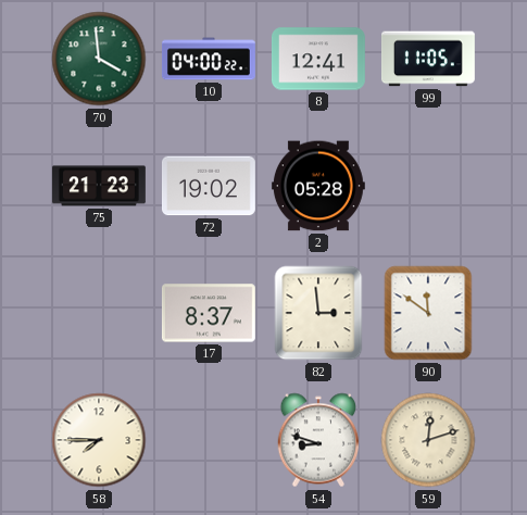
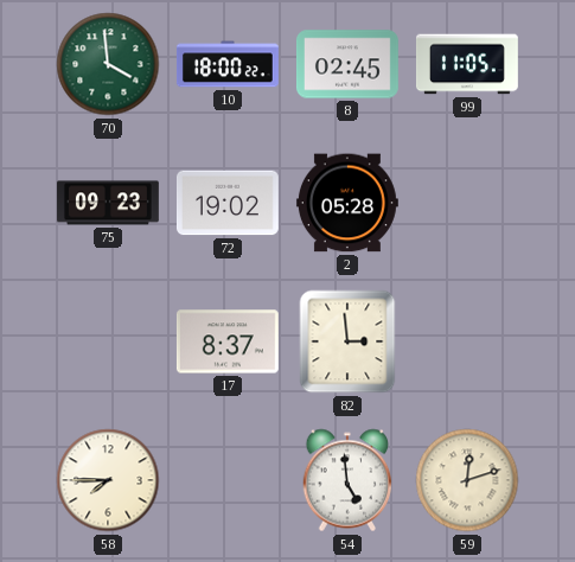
10: 04:00 -> 18:00
8: 12:41 -> 02:45
75: 21:23 -> 09:23
90: 11:51 -> none
54: 8:48 -> 4:59
